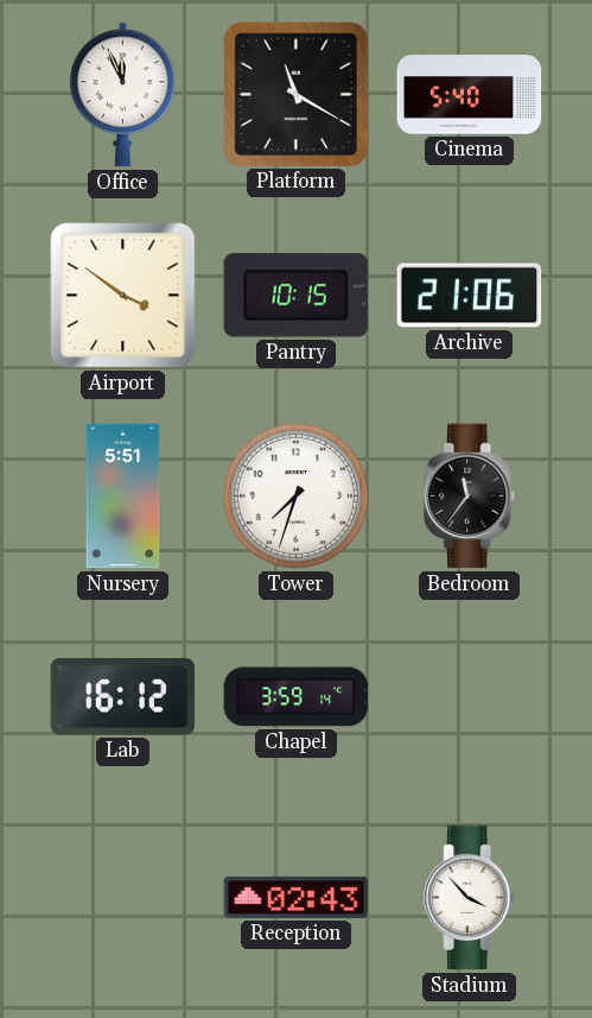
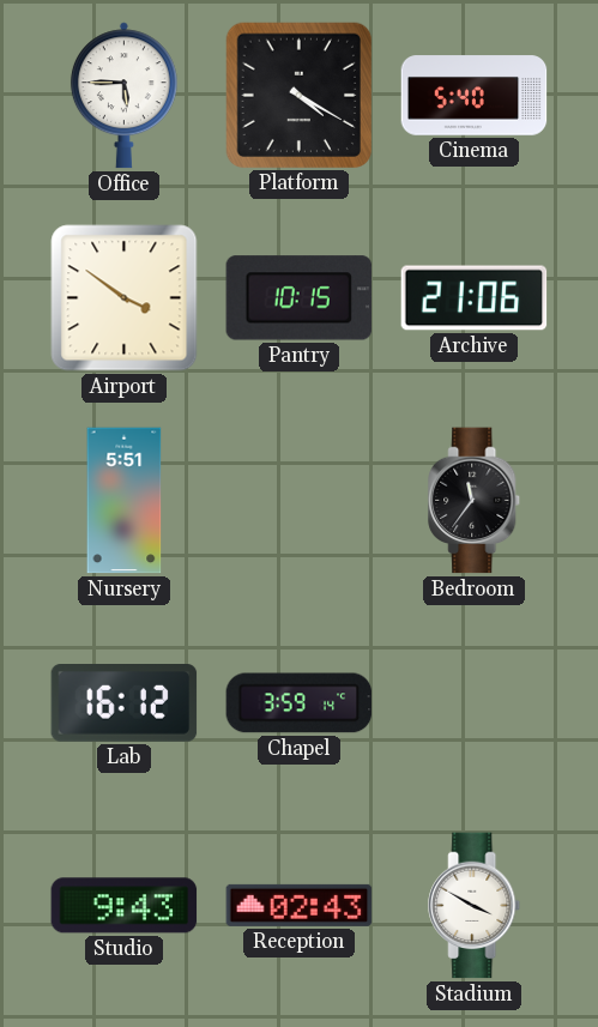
Office: 11:56 -> 5:45
Platform: 11:20 -> 4:20
Tower: 7:33 -> none
Studio: none -> 9:43
Stadium: 3:53 -> 3:50
